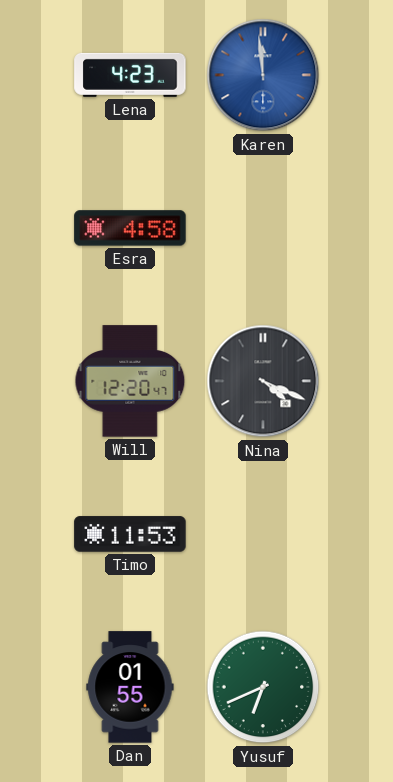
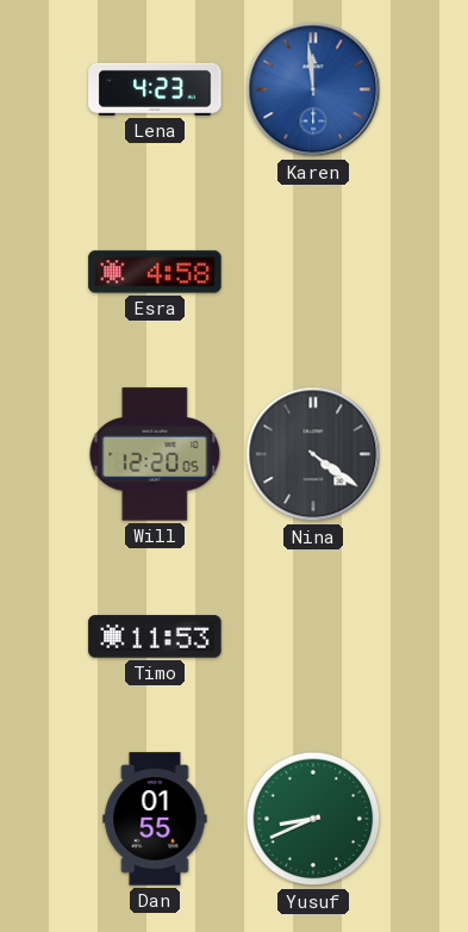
Will: 12:20:47 -> 12:20:05
Nina: 4:19 -> 4:21
Yusuf: 6:41 -> 8:41
